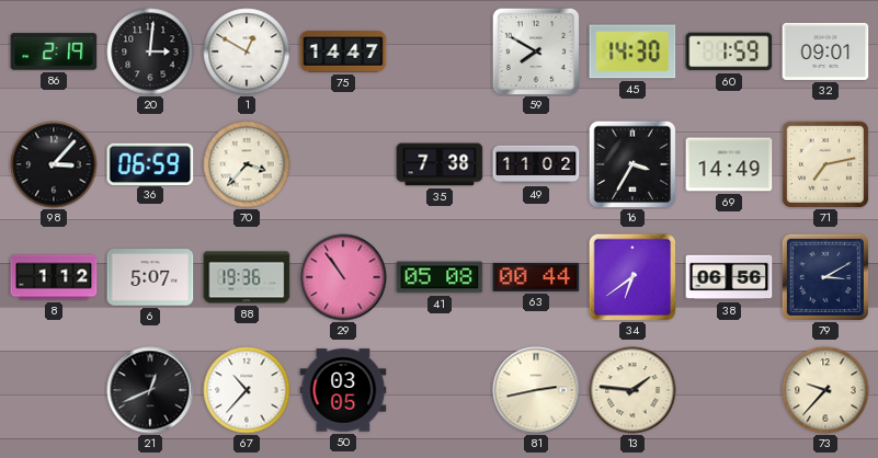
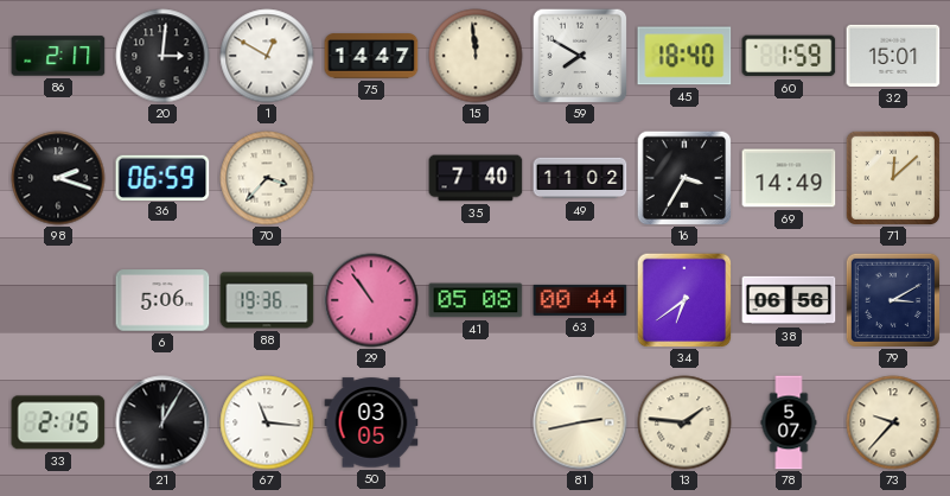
86: 2:19 -> 2:17
15: none -> 11:59
45: 14:30 -> 18:40
32: 09:01 -> 15:01
98: 3:07 -> 2:18
35: 7:38 -> 7:40
71: 7:13 -> 12:08
8: 1:12 -> none
6: 5:07 -> 5:06
33: none -> 2:15
21: 12:41 -> 12:05
67: 10:37 -> 11:16
78: none -> 5:07
